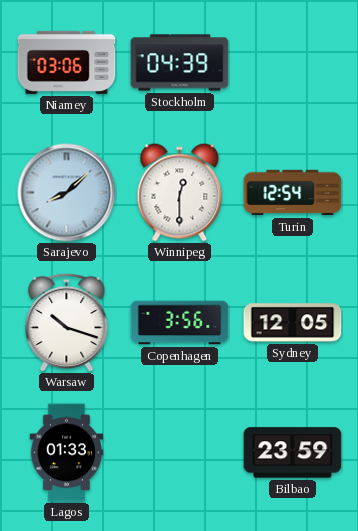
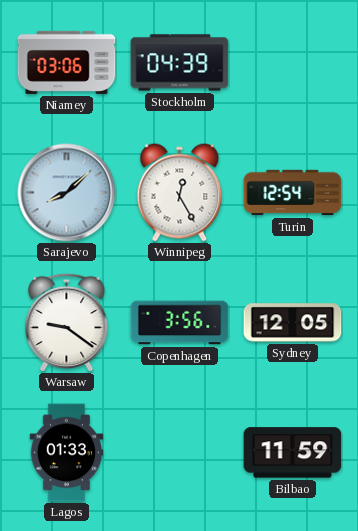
Winnipeg: 12:30 -> 12:25
Warsaw: 10:18 -> 9:21
Bilbao: 23:59 -> 11:59
